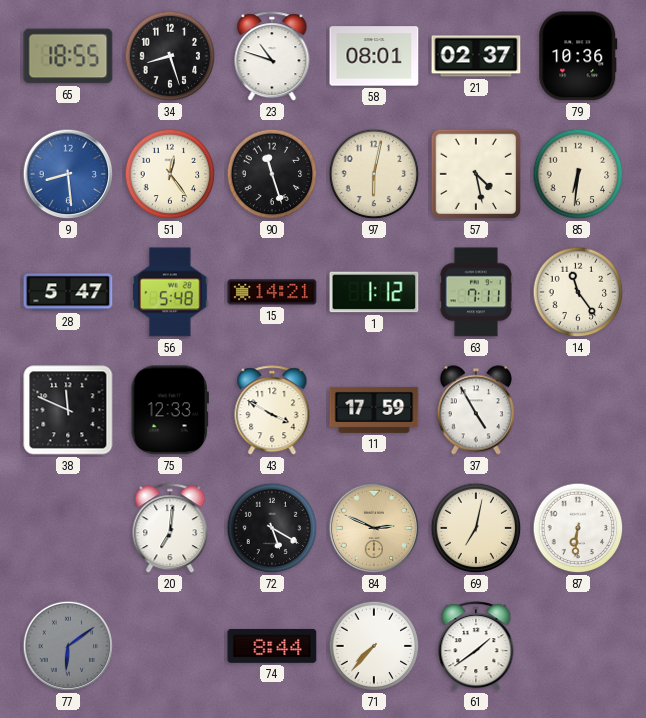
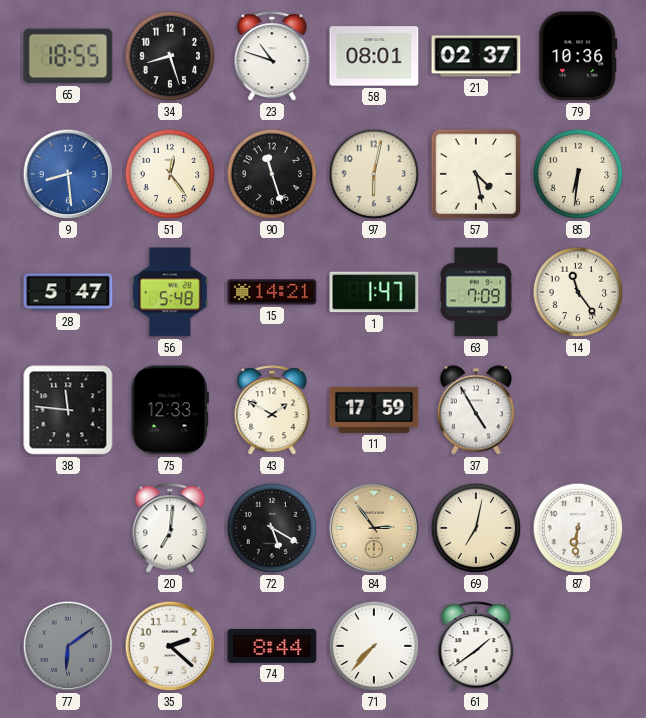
1: 1:12 -> 1:47
63: 7:11 -> 7:09
38: 11:49 -> 11:46
43: 3:50 -> 1:50
84: 2:49 -> 2:54
35: none -> 2:22
